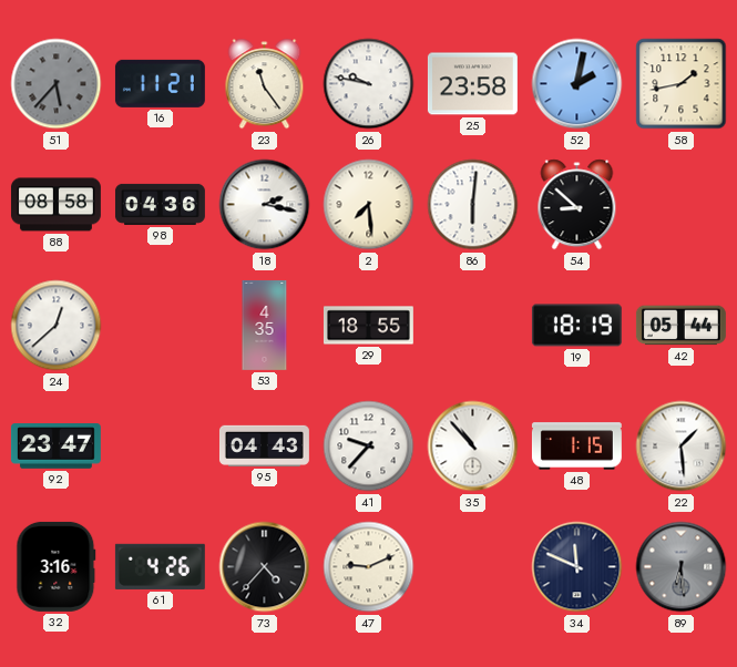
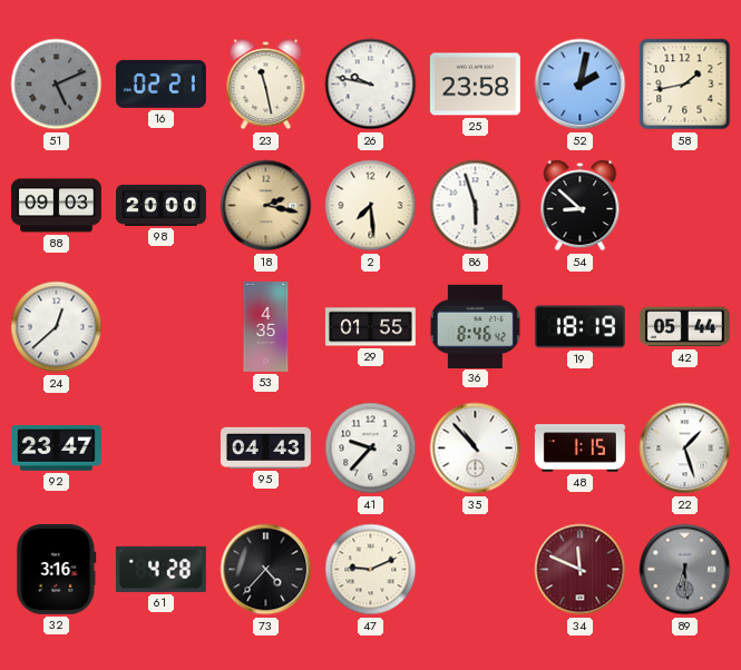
51: 5:37 -> 5:11
16: 11:21 -> 02:21
23: 11:24 -> 11:28
88: 08:58 -> 09:03
98: 04:36 -> 20:00
18 dial: white -> champagne
86: 6:01 -> 5:57
29: 18:55 -> 01:55
36: none -> 8:46
22: 1:29 -> 1:27
61: 4:26 -> 4:28
34 dial: navy -> burgundy
